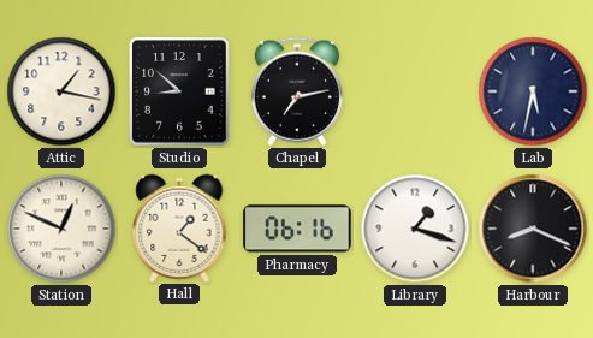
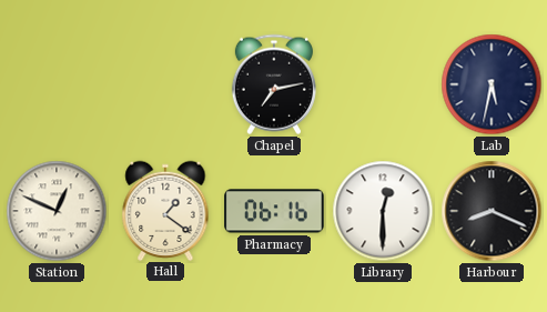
Attic: 1:17 -> none
Studio: 8:52 -> none
Library: 1:18 -> 12:30
